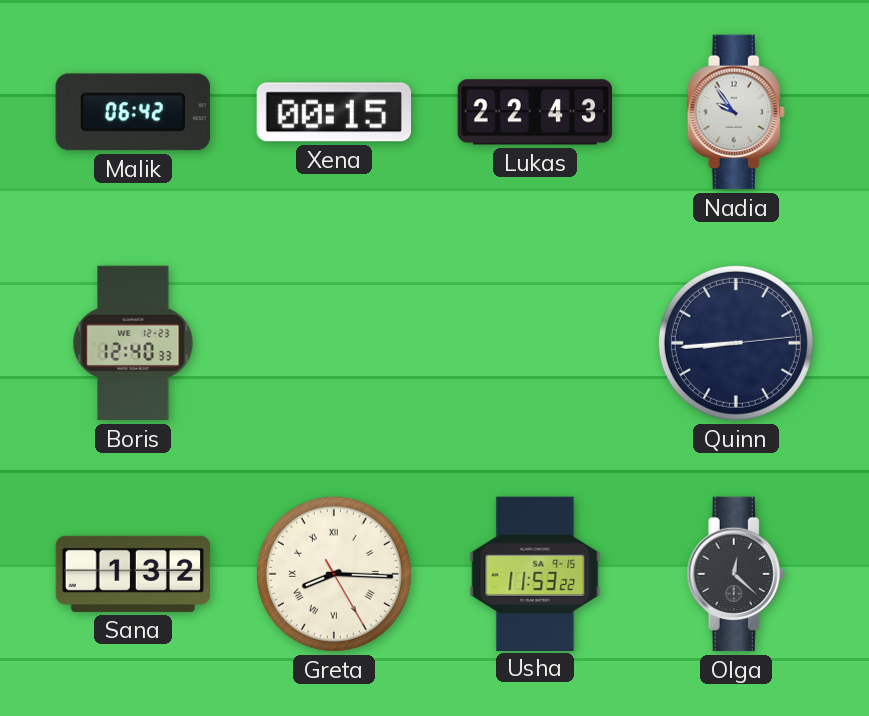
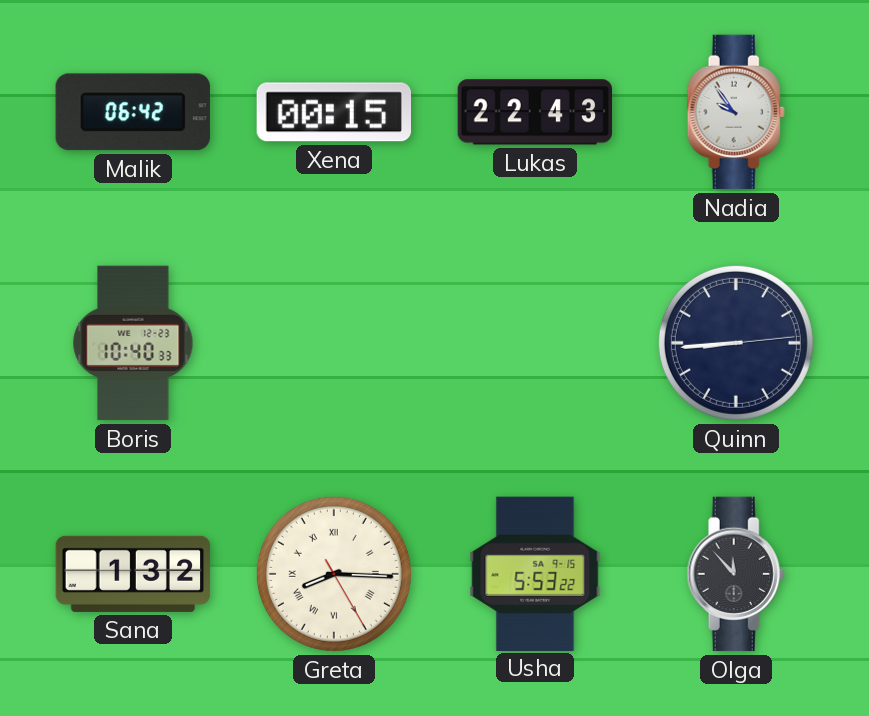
Boris: 12:40 -> 10:40
Usha: 11:53 -> 5:53
Olga: 12:22 -> 11:53
